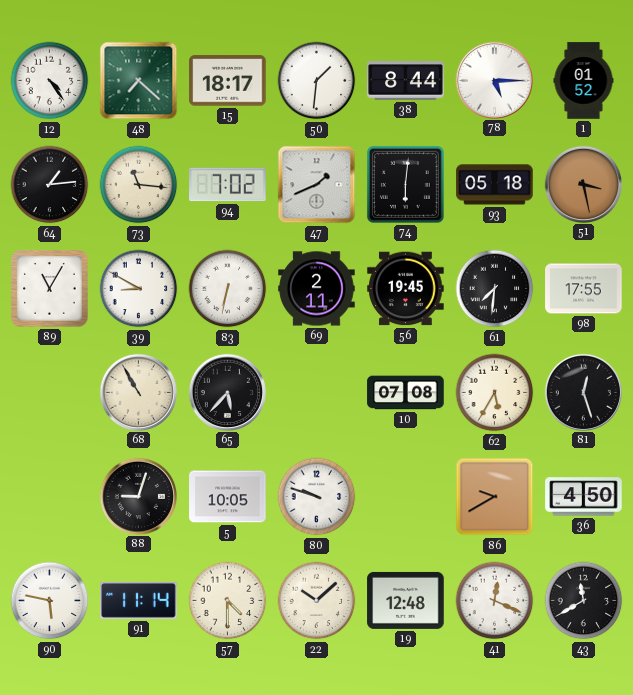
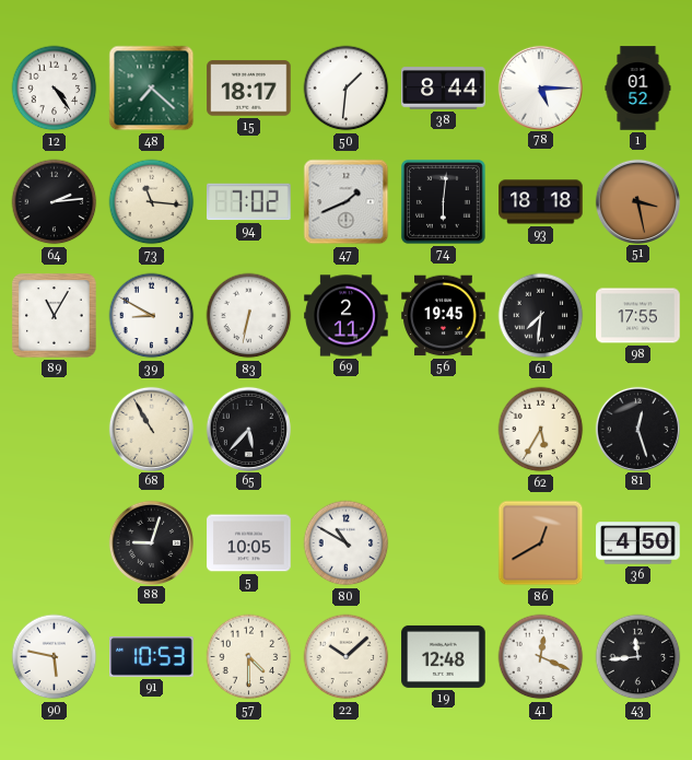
64: 1:14 -> 2:14
93: 05:18 -> 18:18
10: 07:08 -> none
80: 9:48 -> 10:50
86: 9:40 -> 12:40
91: 11:14 -> 10:53
43: 11:40 -> 11:44
